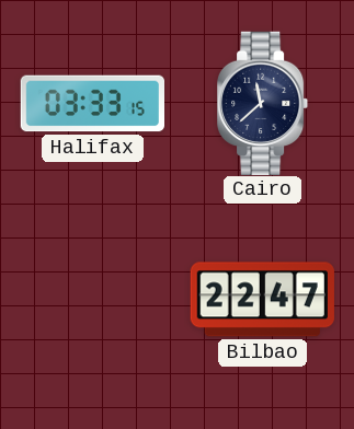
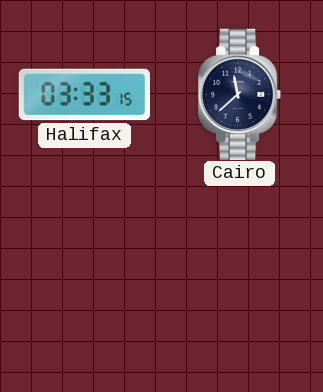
Bilbao: 22:47 -> none
